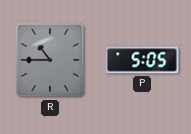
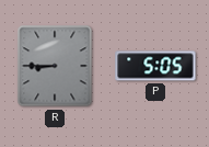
R: 10:45 -> 8:45
